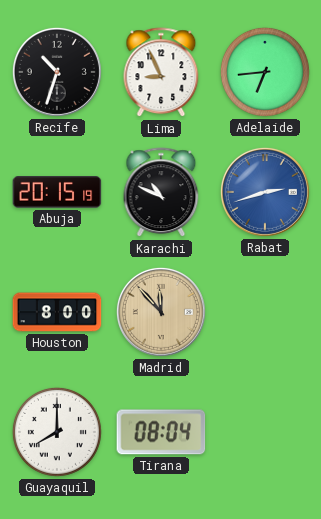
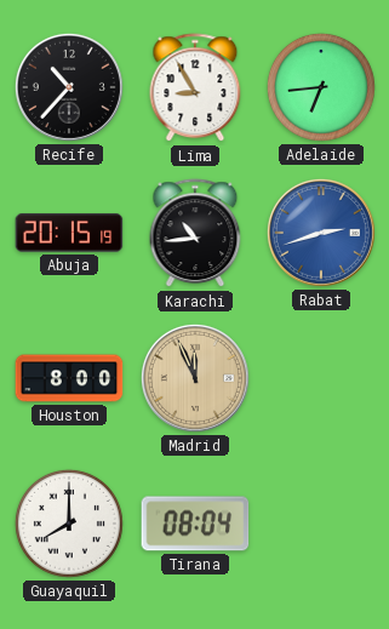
Recife: 10:33 -> 10:37
Lima: 8:56 -> 8:55
Karachi: 10:49 -> 10:44
Madrid: 11:53 -> 11:56
